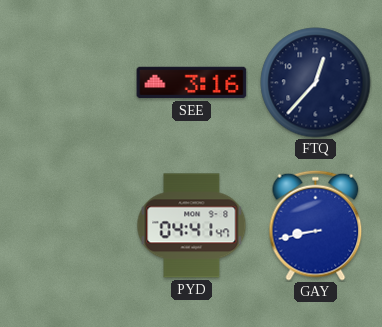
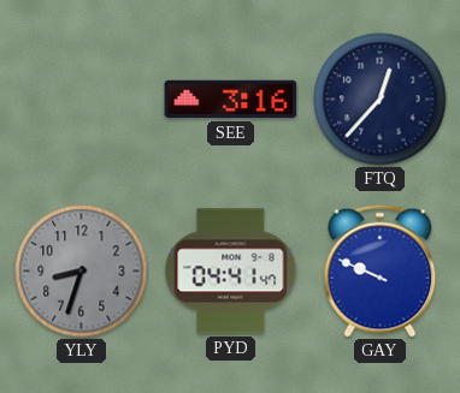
YLY: none -> 8:33
GAY: 8:43 -> 9:49
